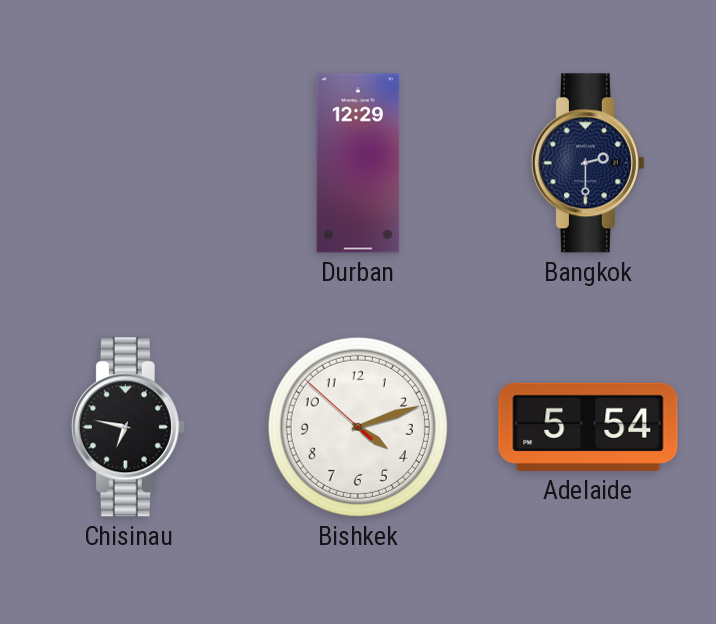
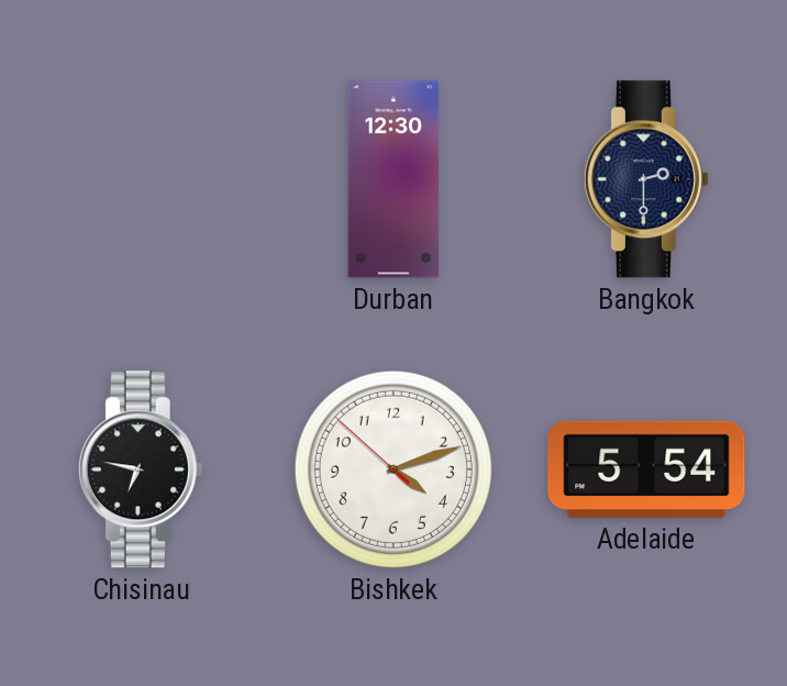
Durban: 12:29 -> 12:30
